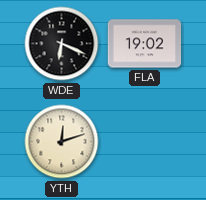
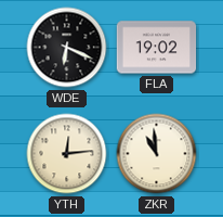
YTH: 12:12 -> 12:14
ZKR: none -> 10:59
